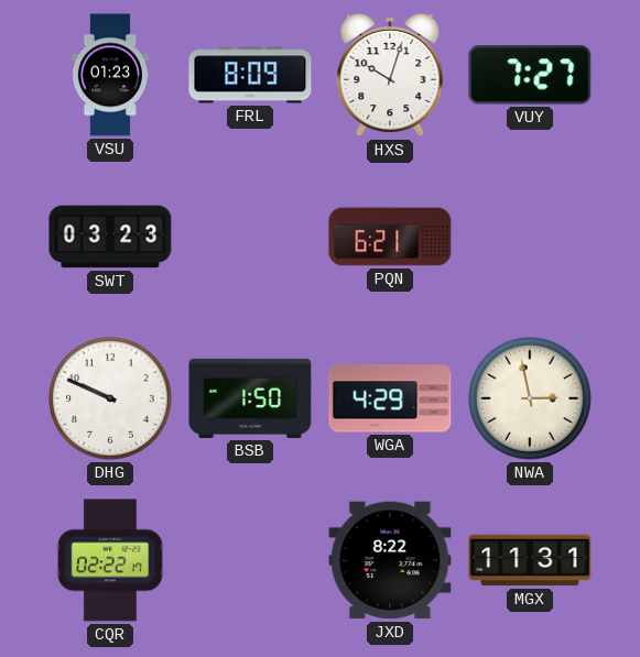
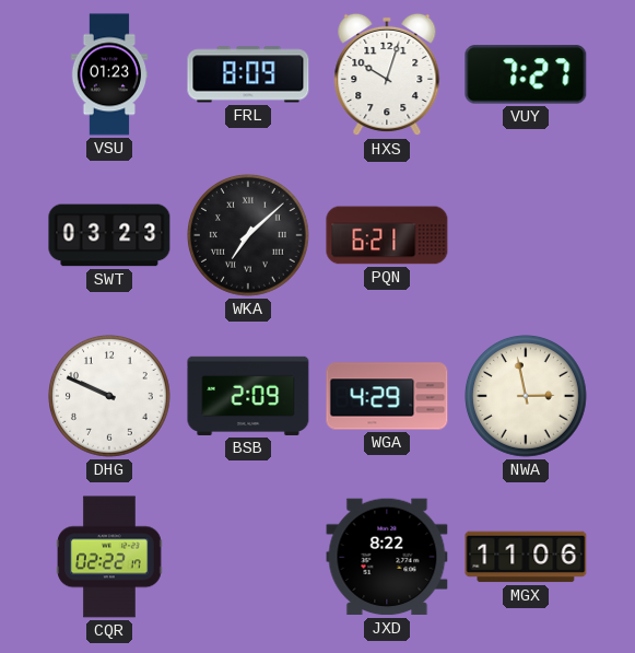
WKA: none -> 7:08
BSB: 1:50 -> 2:09
MGX: 11:31 -> 11:06
